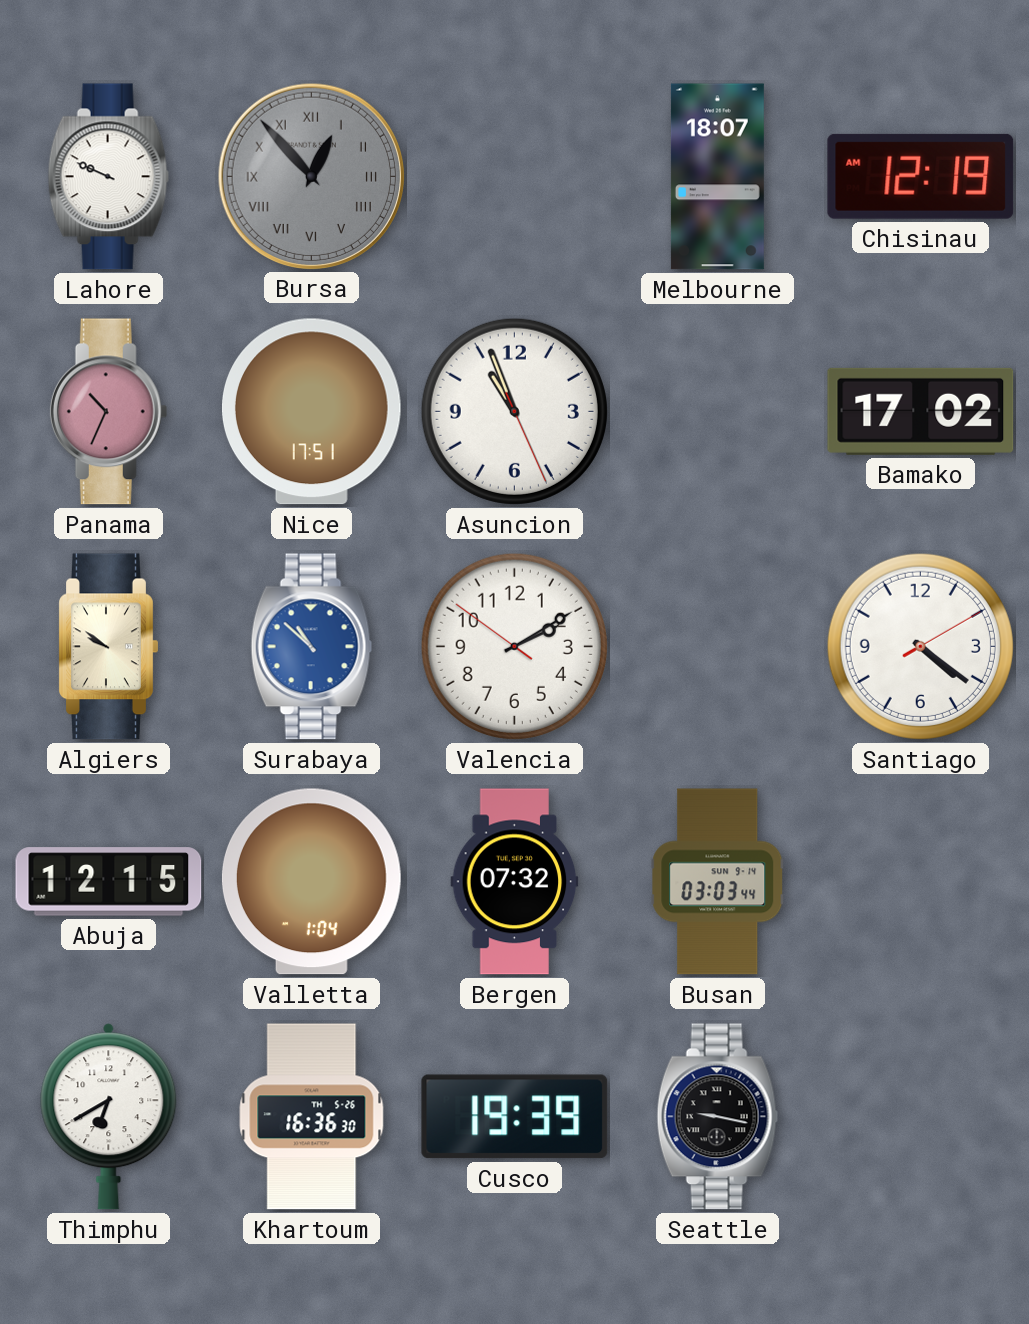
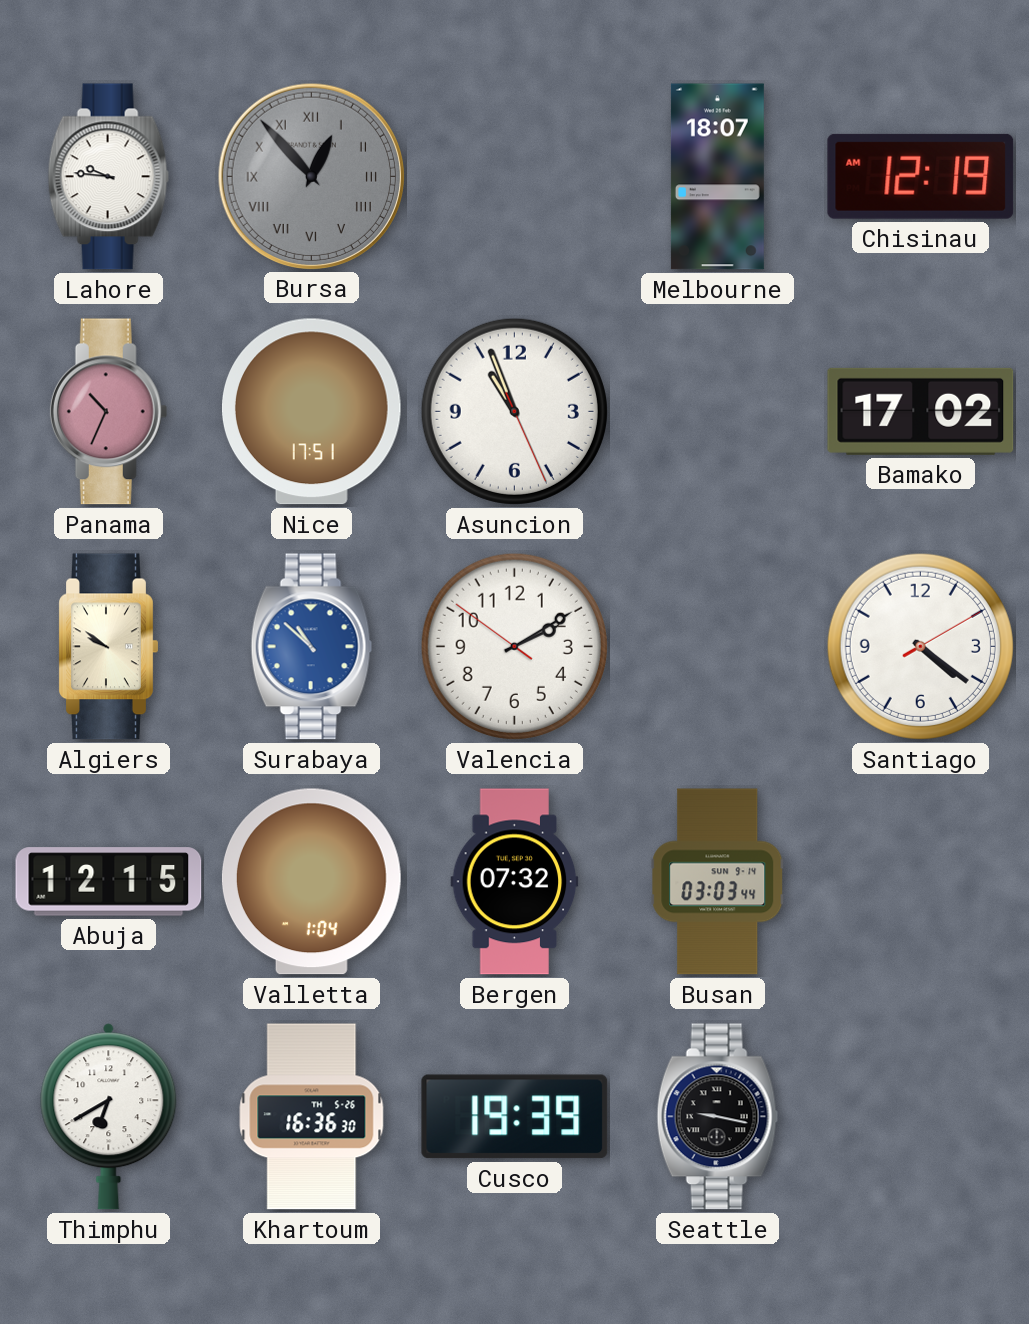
Lahore: 9:49 -> 9:46
